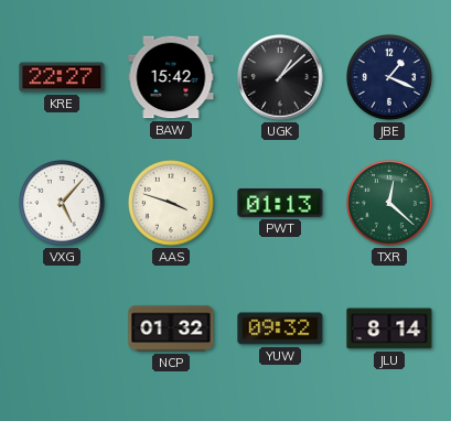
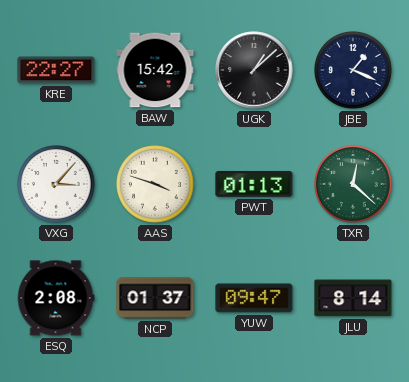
VXG: 5:07 -> 3:07
ESQ: none -> 2:08
NCP: 01:32 -> 01:37
YUW: 09:32 -> 09:47
